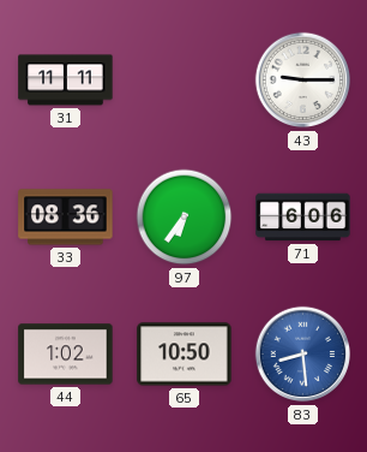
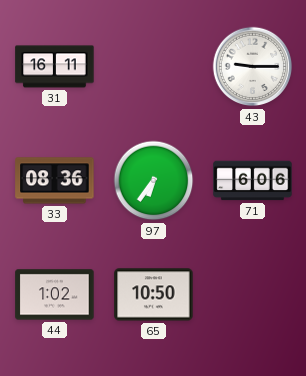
31: 11:11 -> 16:11
83: 8:29 -> none
